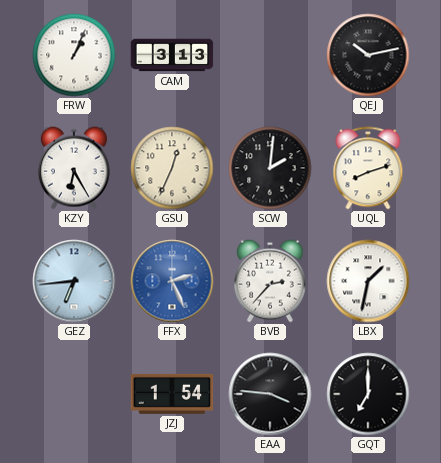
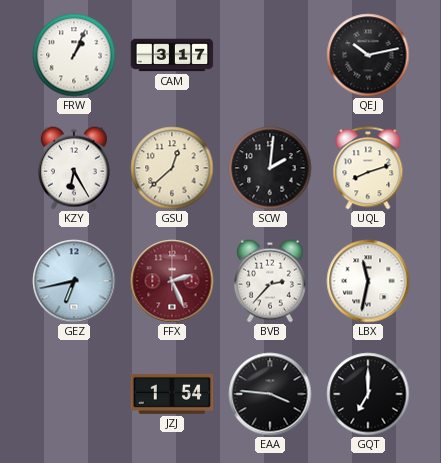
CAM: 3:13 -> 3:17
GSU: 12:34 -> 12:38
GEZ: 6:44 -> 6:43
FFX dial: blue -> burgundy
LBX: 1:32 -> 11:32
